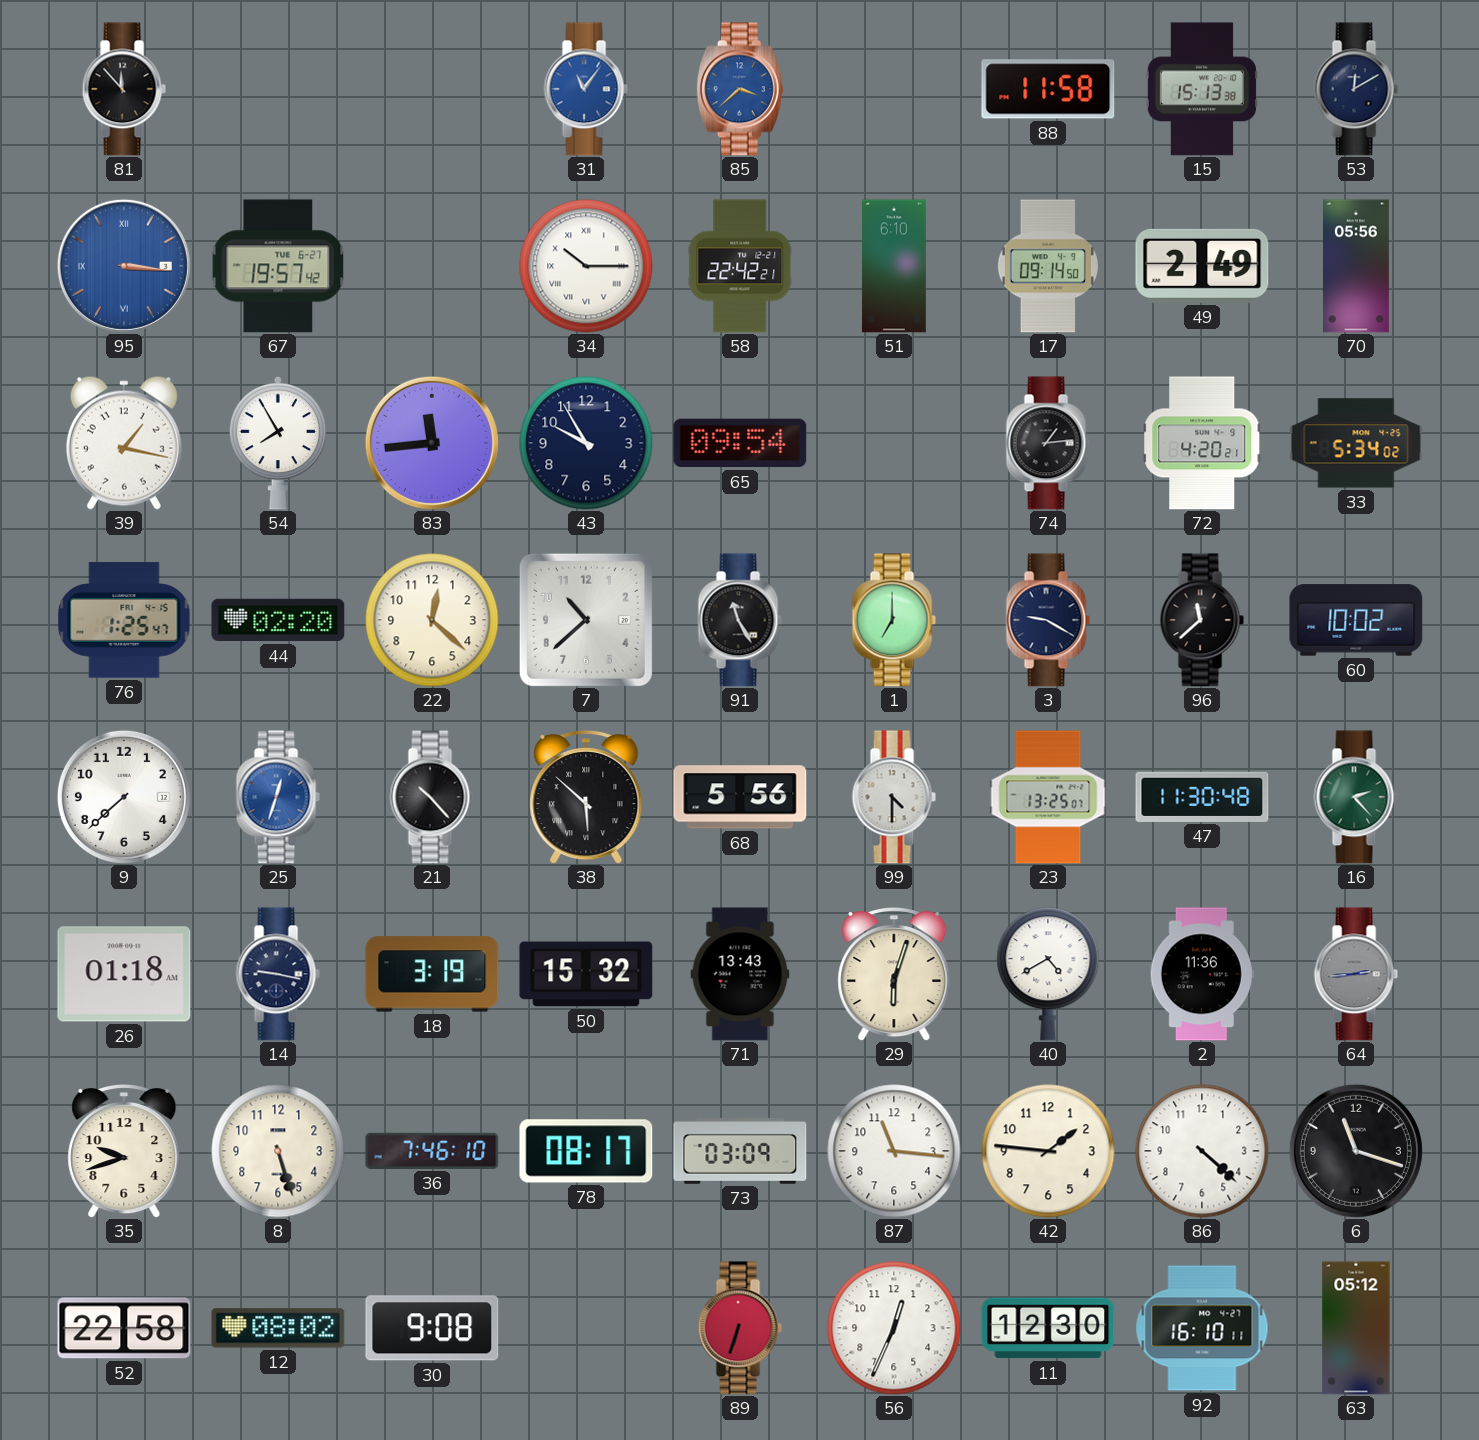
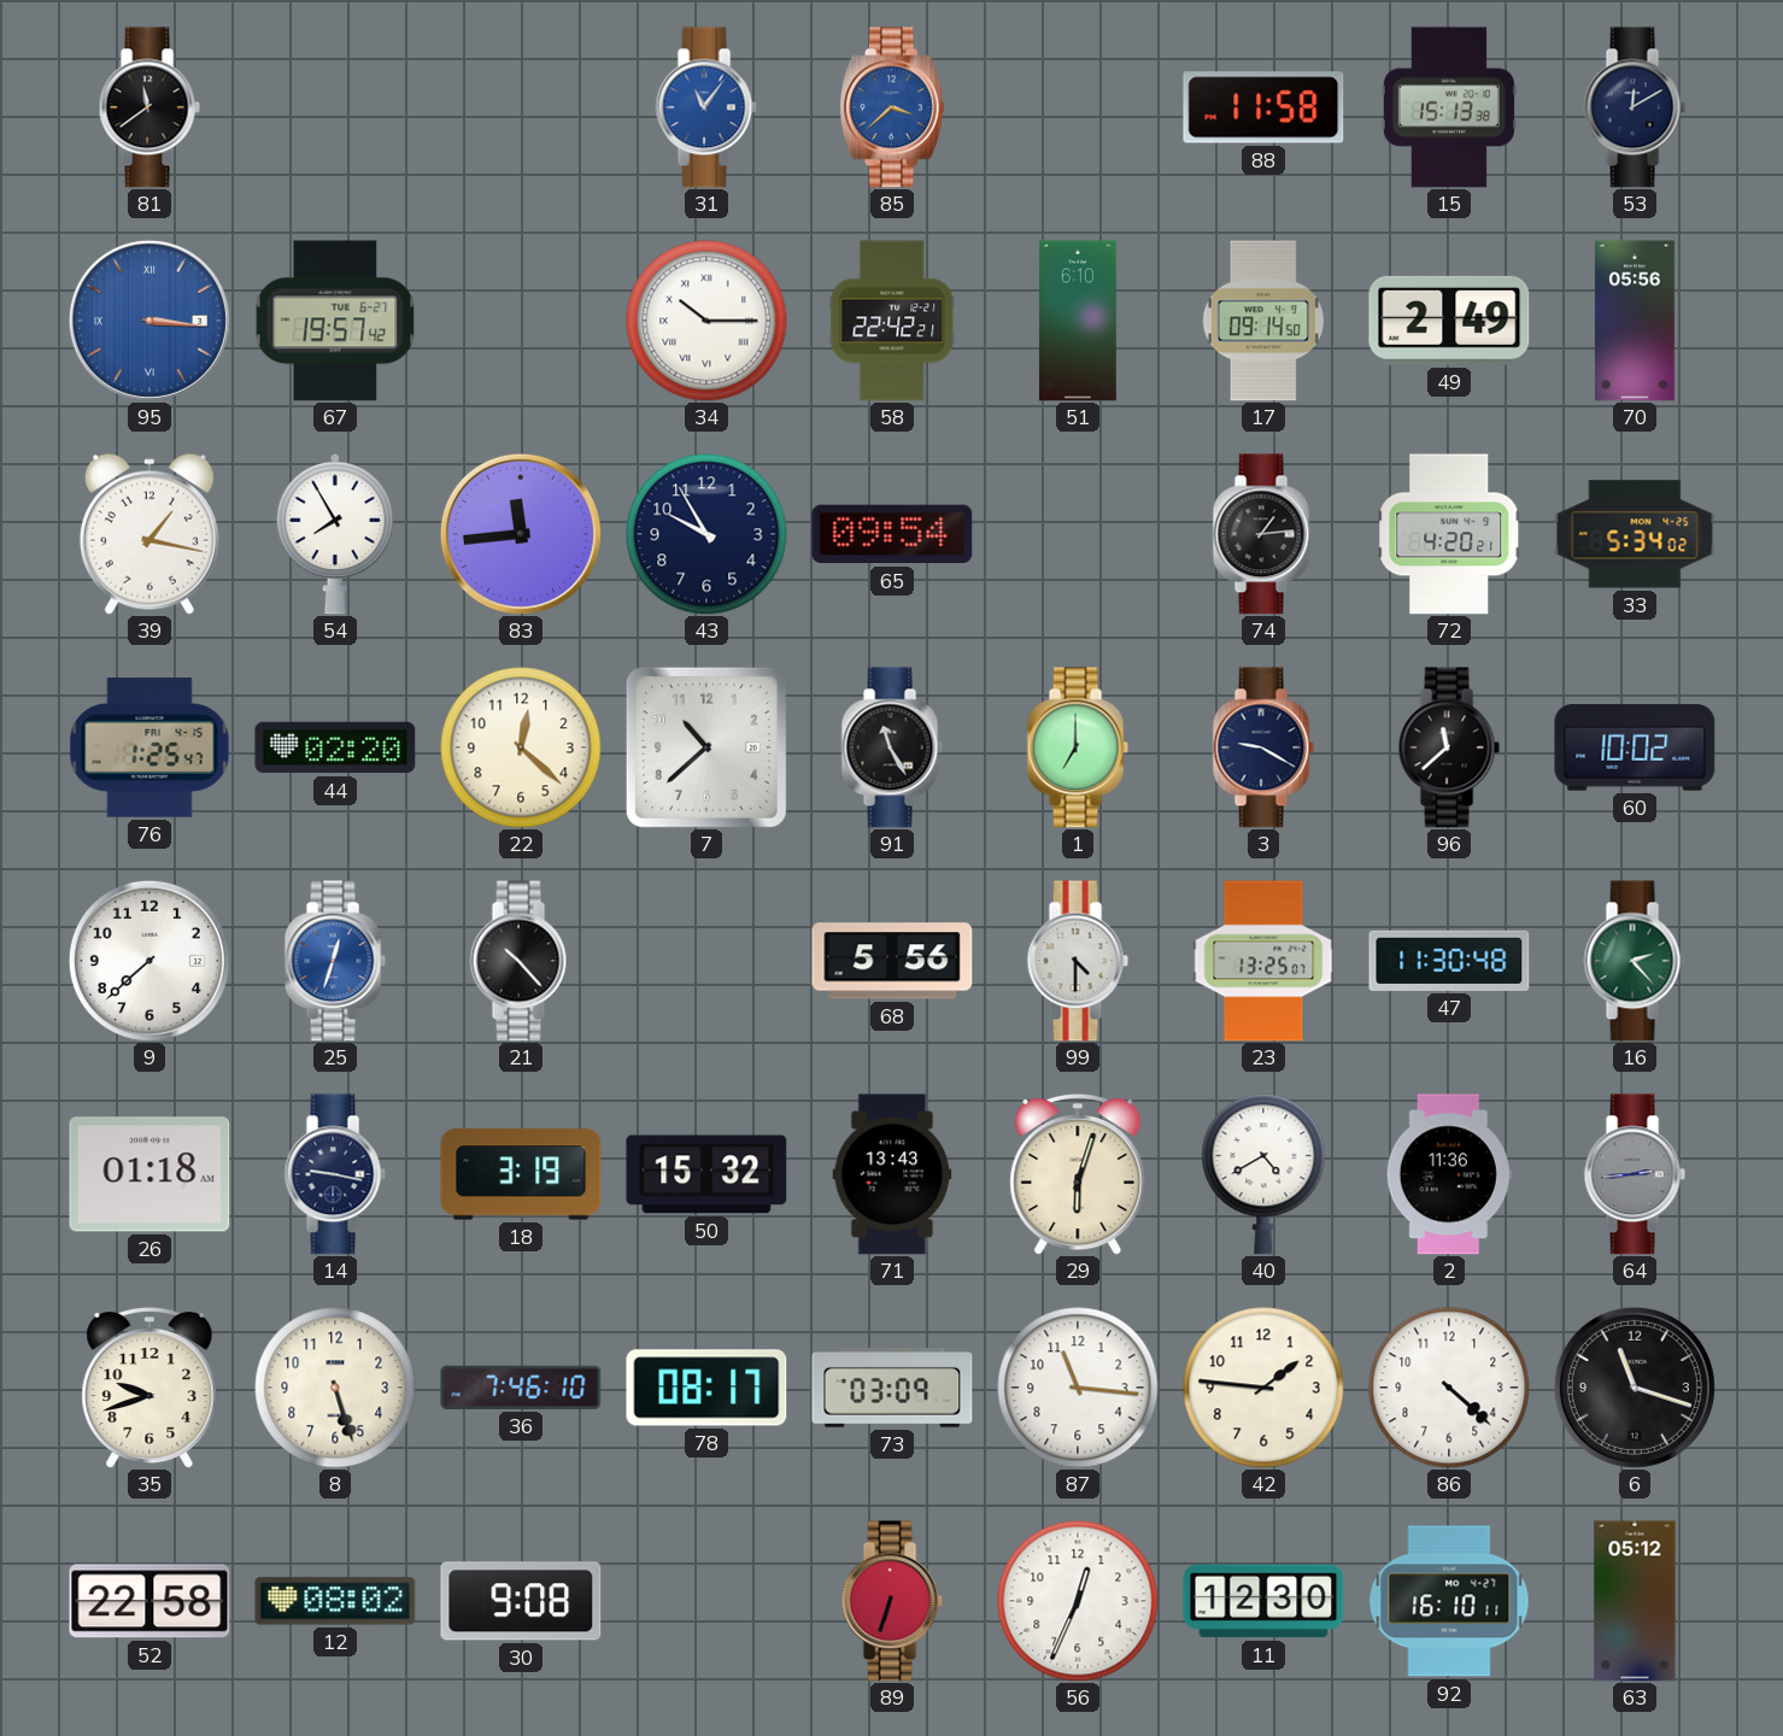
81: 11:53 -> 11:39
38: 5:52 -> none
